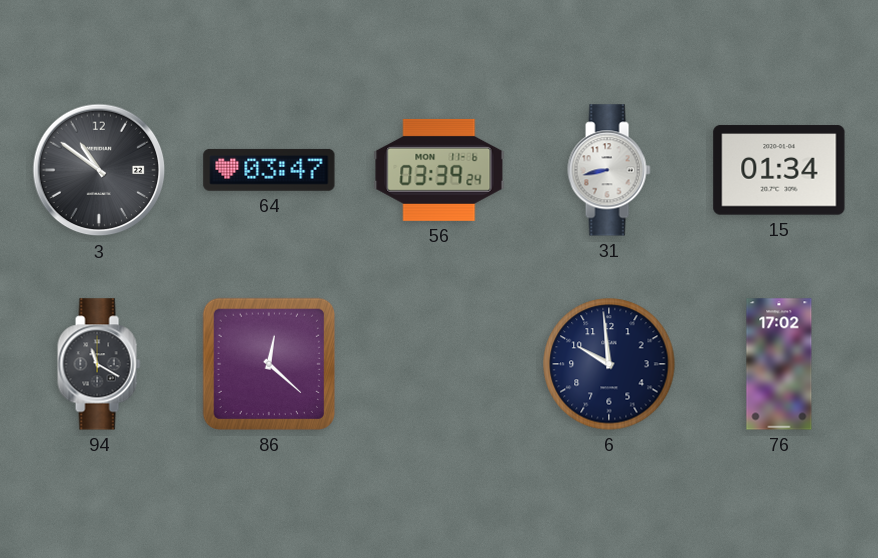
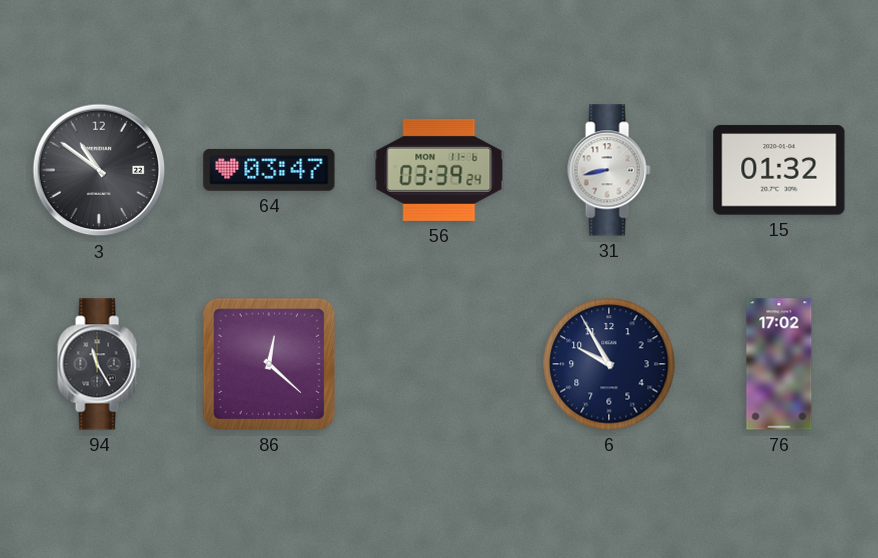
15: 01:34 -> 01:32
94: 11:20 -> 11:25
6: 9:59 -> 9:55
